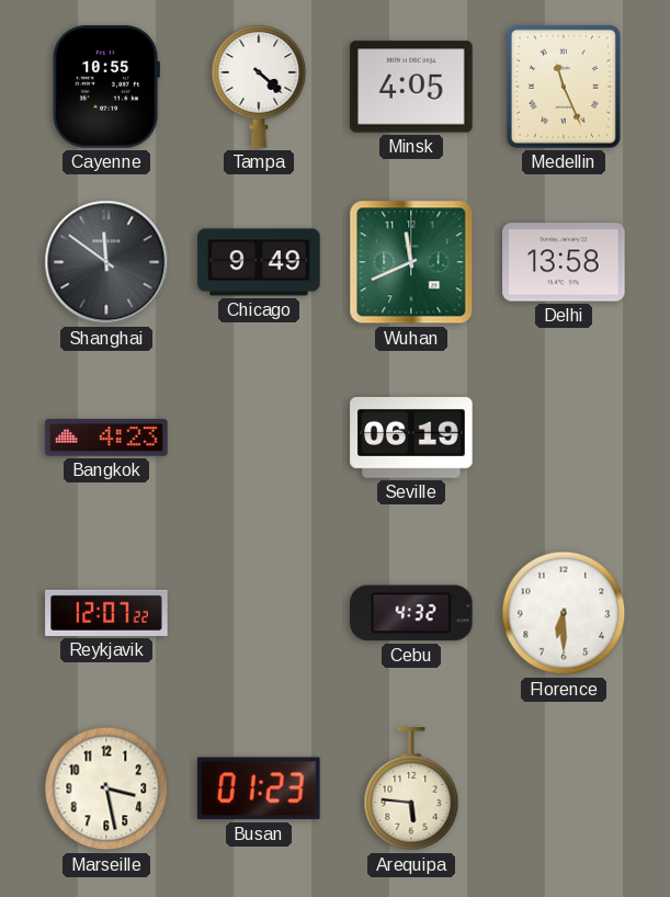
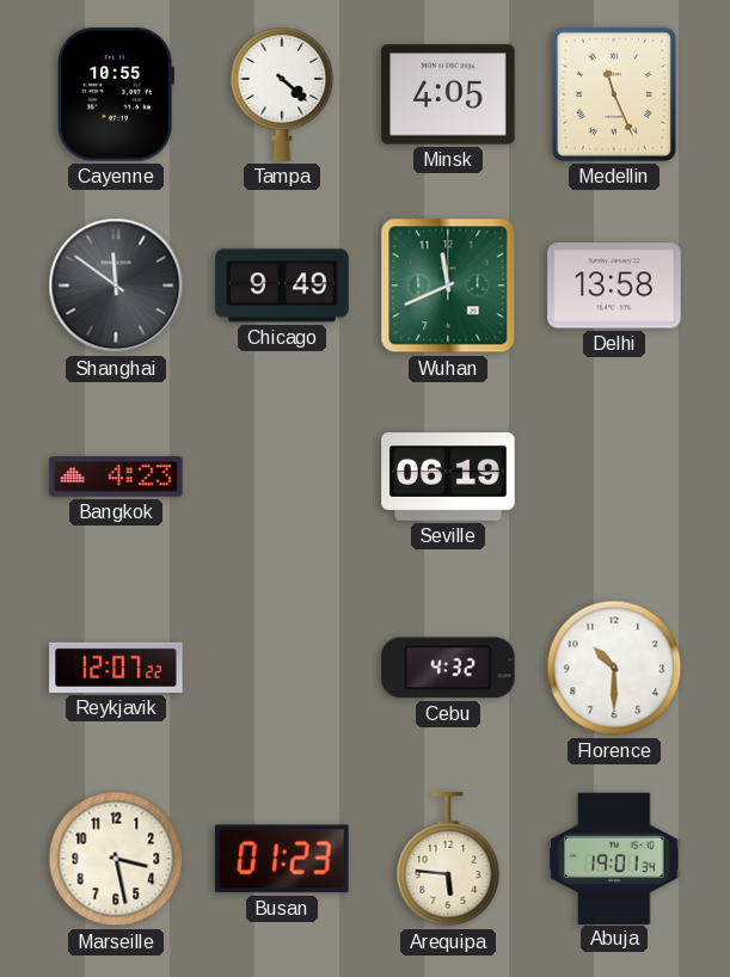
Florence: 6:30 -> 10:30
Abuja: none -> 19:01
